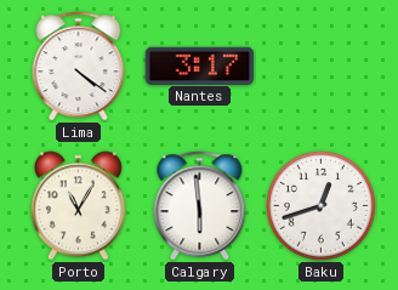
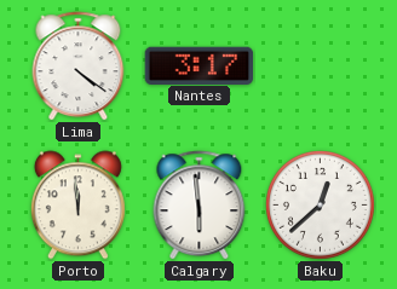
Porto: 11:05 -> 11:59
Baku: 12:42 -> 12:38
